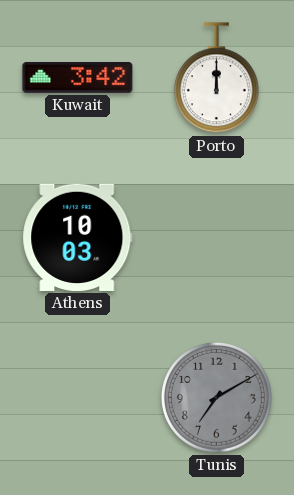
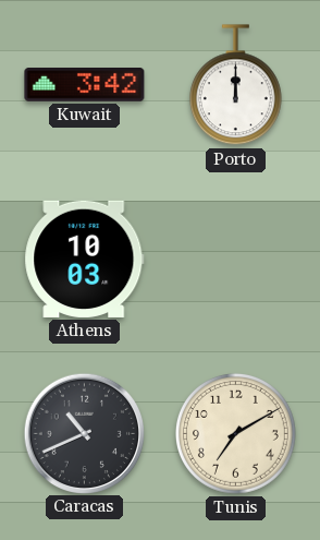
Caracas: none -> 10:41
Tunis dial: grey -> cream
